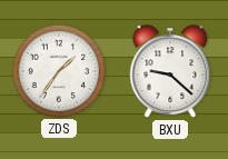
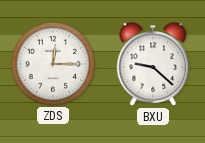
ZDS: 1:36 -> 12:15
